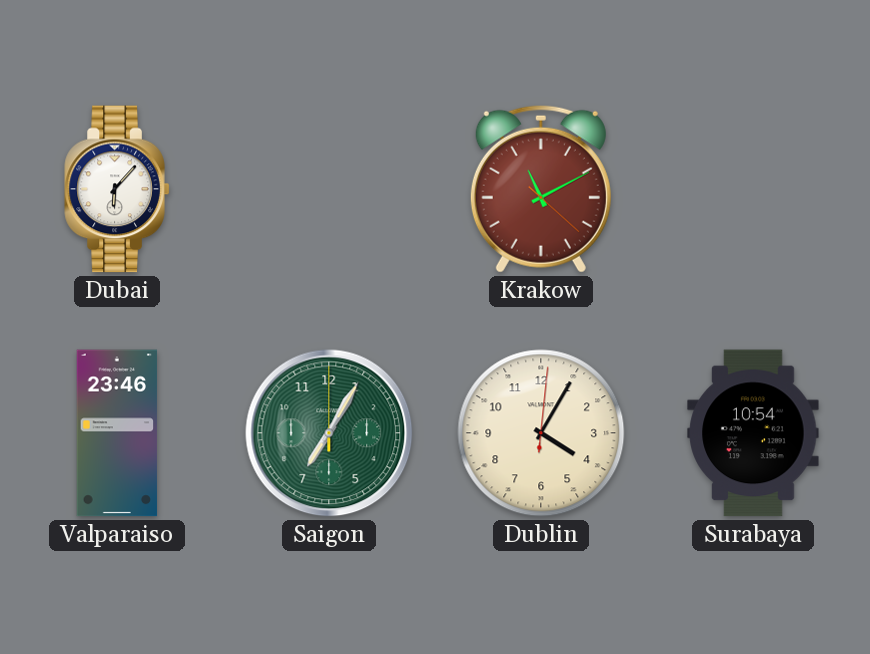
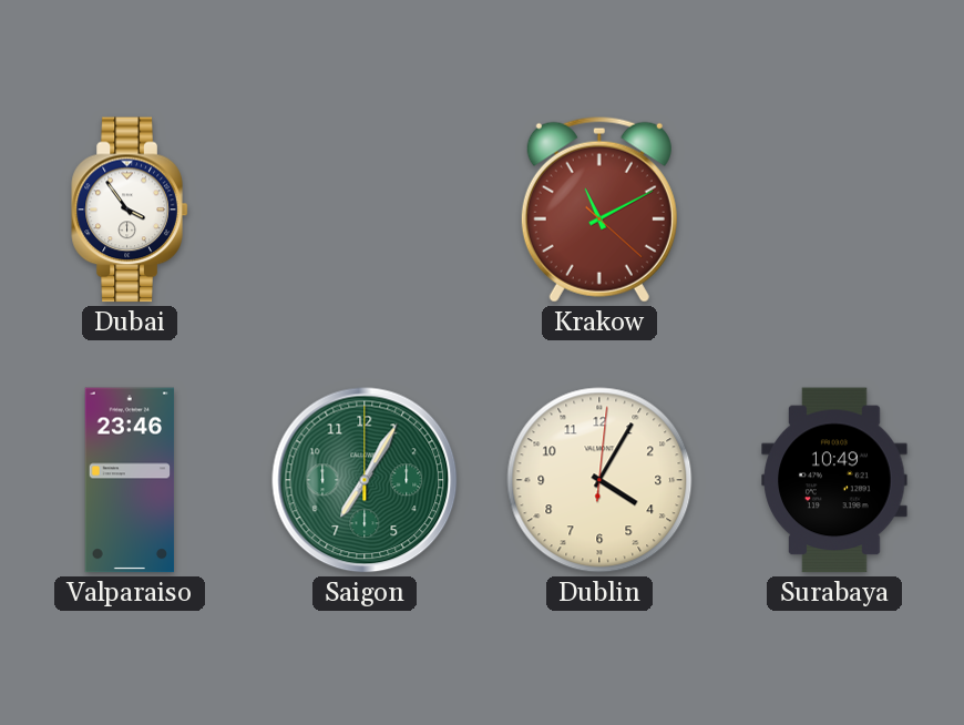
Dubai: 6:07 -> 3:54
Surabaya: 10:54 -> 10:49
